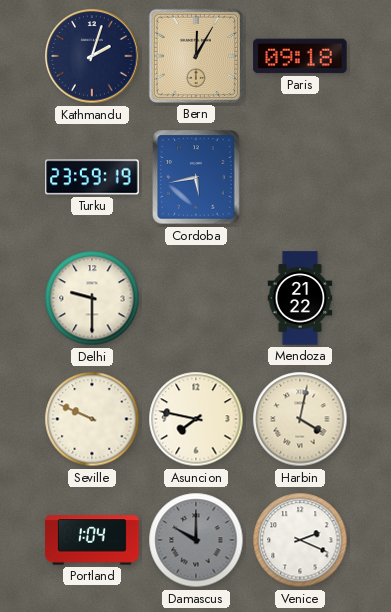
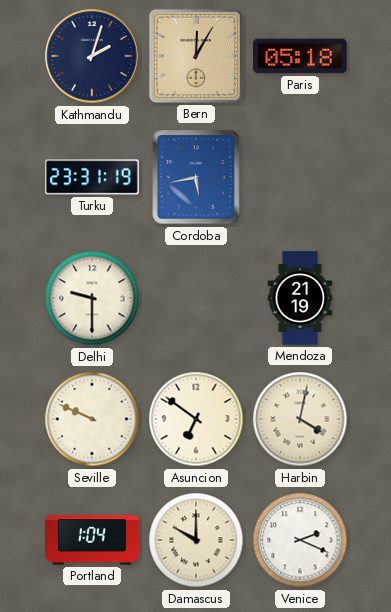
Paris: 09:18 -> 05:18
Turku: 23:59 -> 23:31
Mendoza: 21:22 -> 21:19
Asuncion: 7:47 -> 6:51
Damascus dial: grey -> cream
